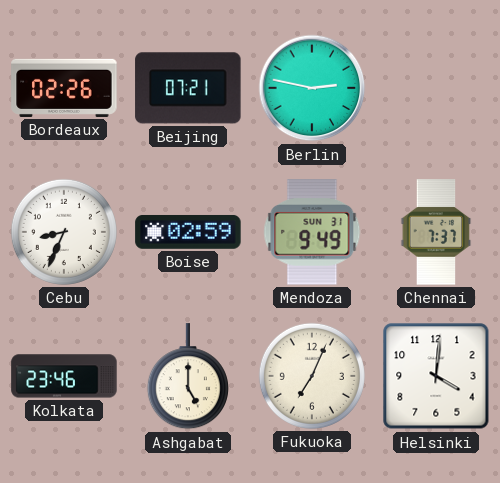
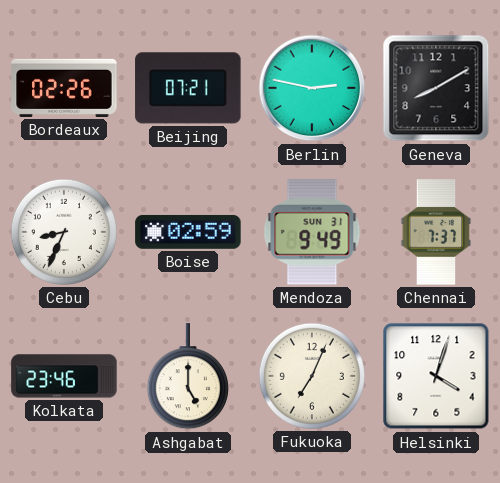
Geneva: none -> 8:10
Helsinki: 4:01 -> 4:03
